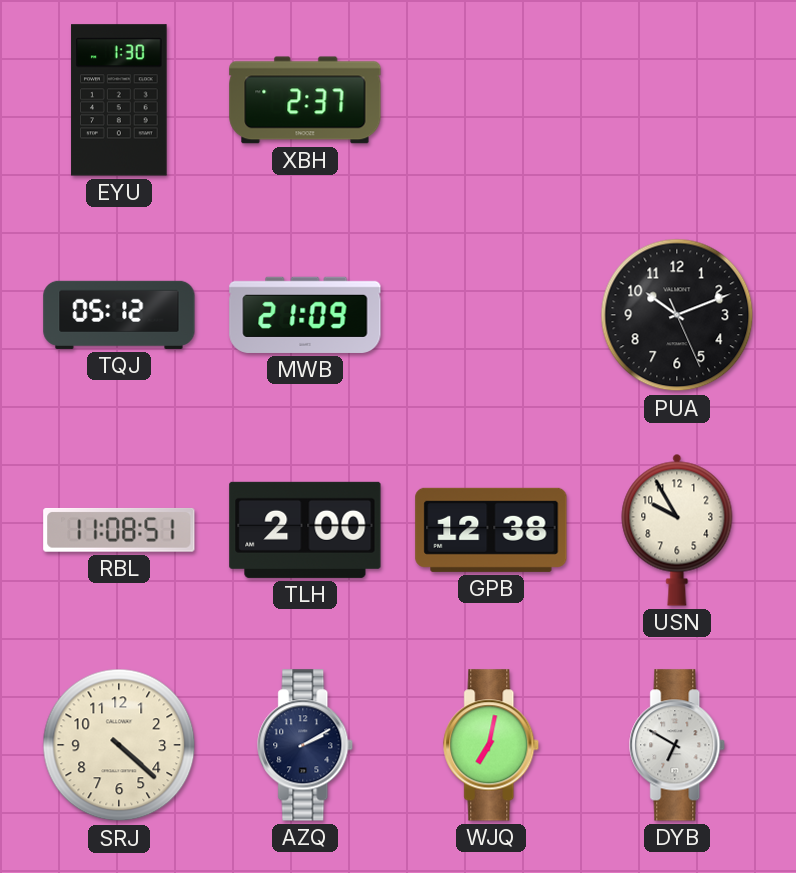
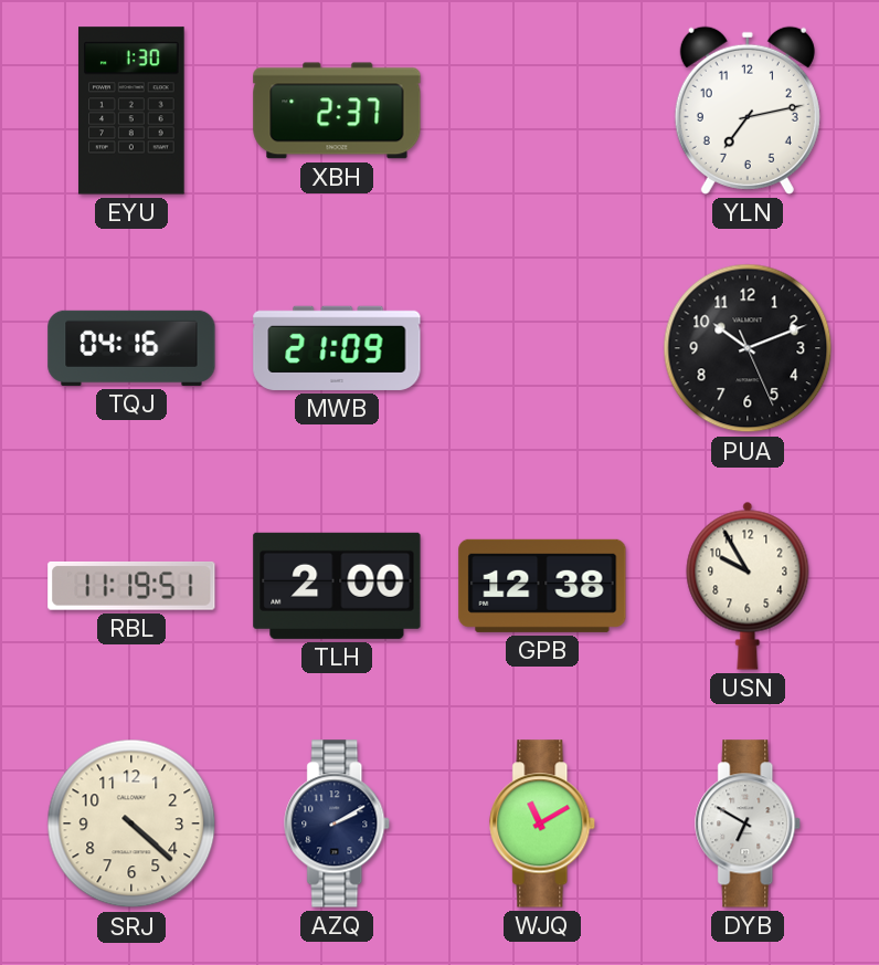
YLN: none -> 7:13
TQJ: 05:12 -> 04:16
RBL: 11:08 -> 11:19
WJQ: 7:02 -> 11:10
